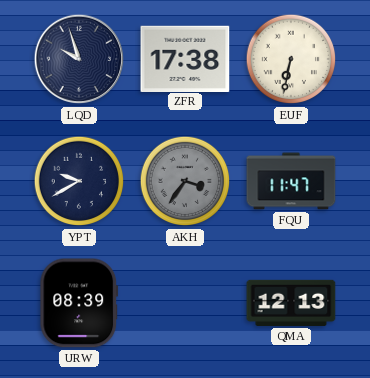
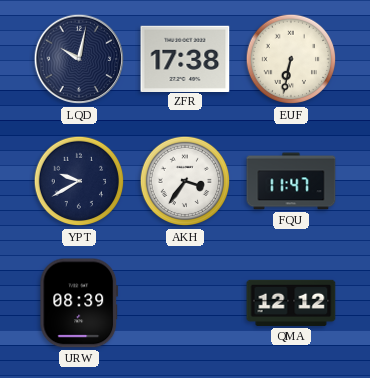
LQD: 9:57 -> 10:02
AKH dial: grey -> white
QMA: 12:13 -> 12:12
